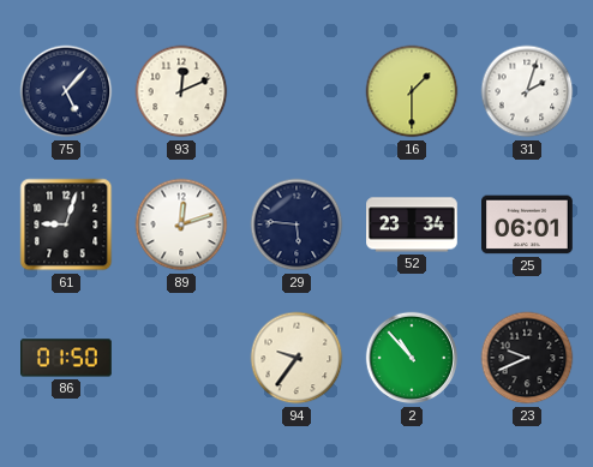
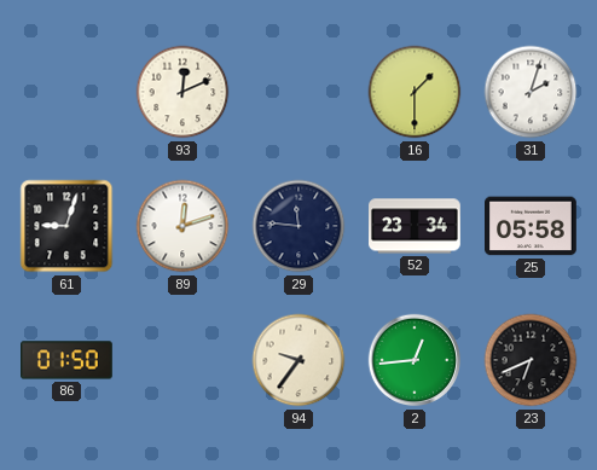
75: 5:07 -> none
29: 5:46 -> 11:46
25: 06:01 -> 05:58
2: 10:53 -> 12:44
23: 9:41 -> 6:41
